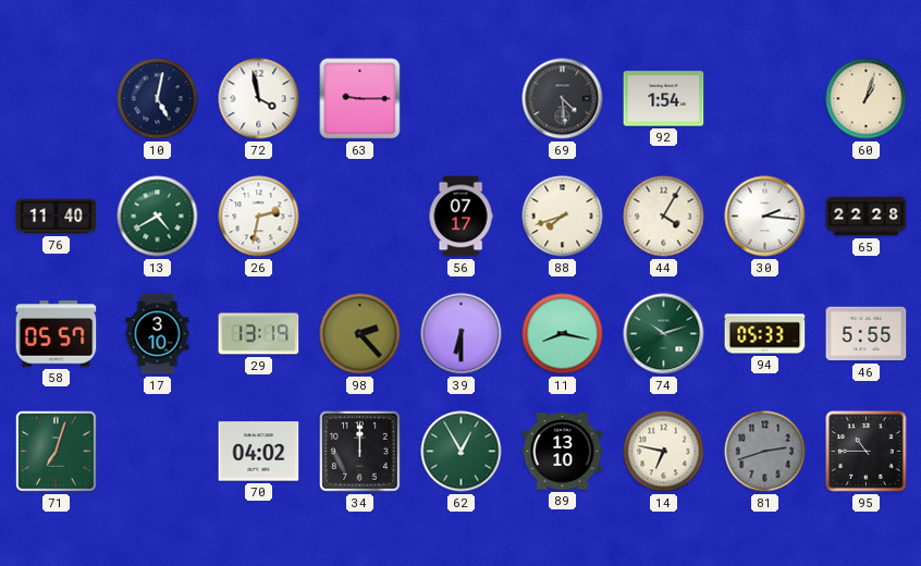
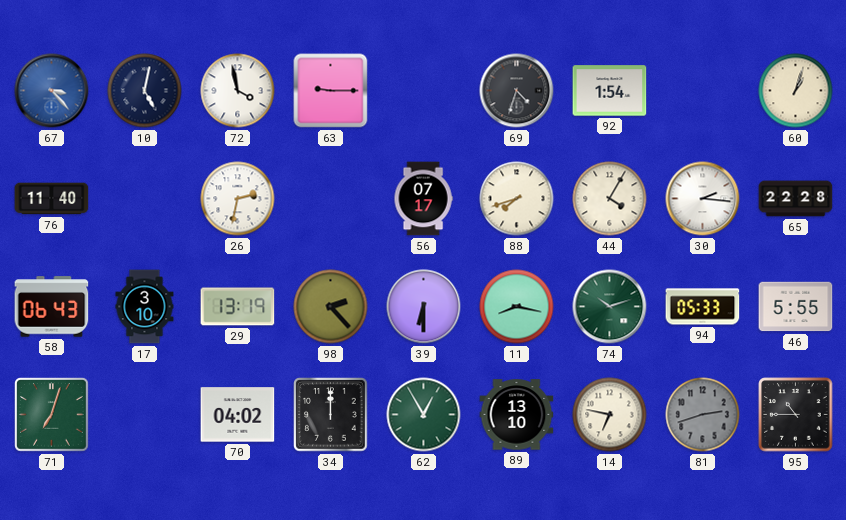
67: none -> 3:23
69: 4:29 -> 4:33
13: 4:40 -> none
58: 05:57 -> 06:43
